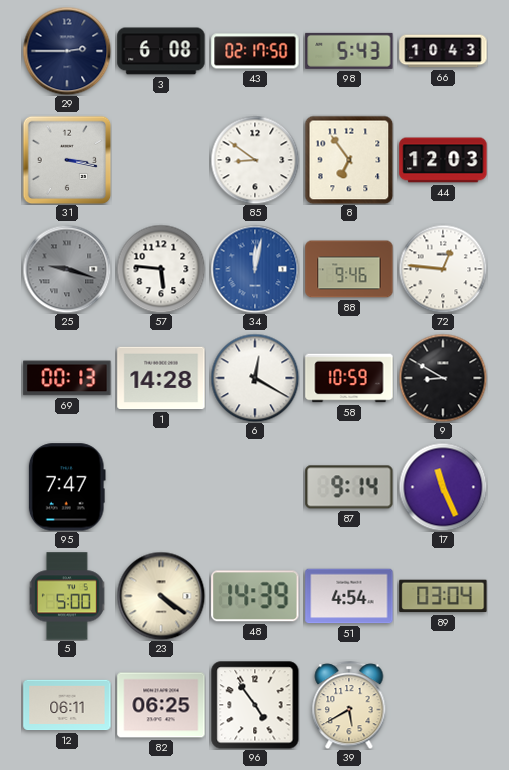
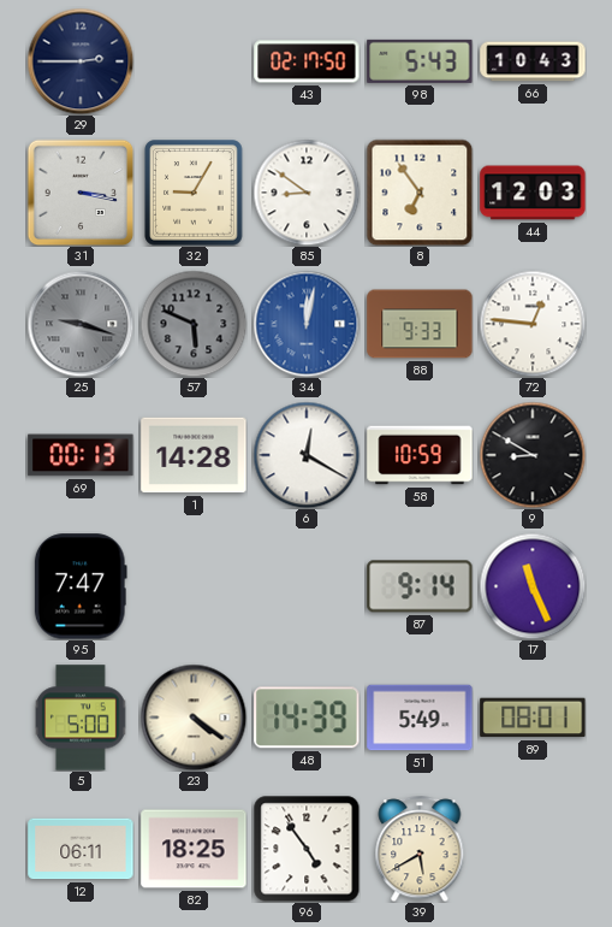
3: 6:08 -> none
32: none -> 9:05
57: 5:46 -> 5:49
57 dial: white -> grey
88: 9:46 -> 9:33
51: 4:54 -> 5:49
89: 03:04 -> 08:01
82: 06:25 -> 18:25
